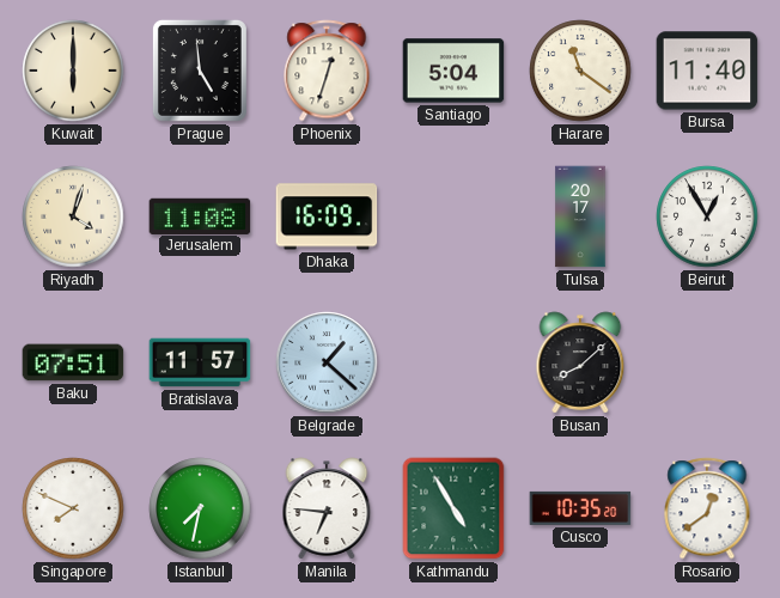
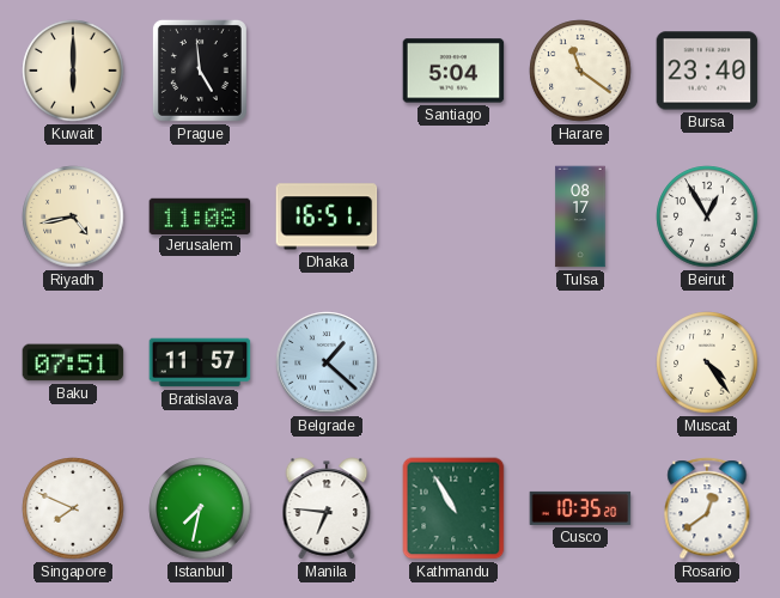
Phoenix: 12:33 -> none
Bursa: 11:40 -> 23:40
Riyadh: 4:03 -> 4:43
Dhaka: 16:09 -> 16:51
Tulsa: 20:17 -> 08:17
Busan: 8:08 -> none
Muscat: none -> 4:24
Kathmandu: 4:55 -> 10:55
